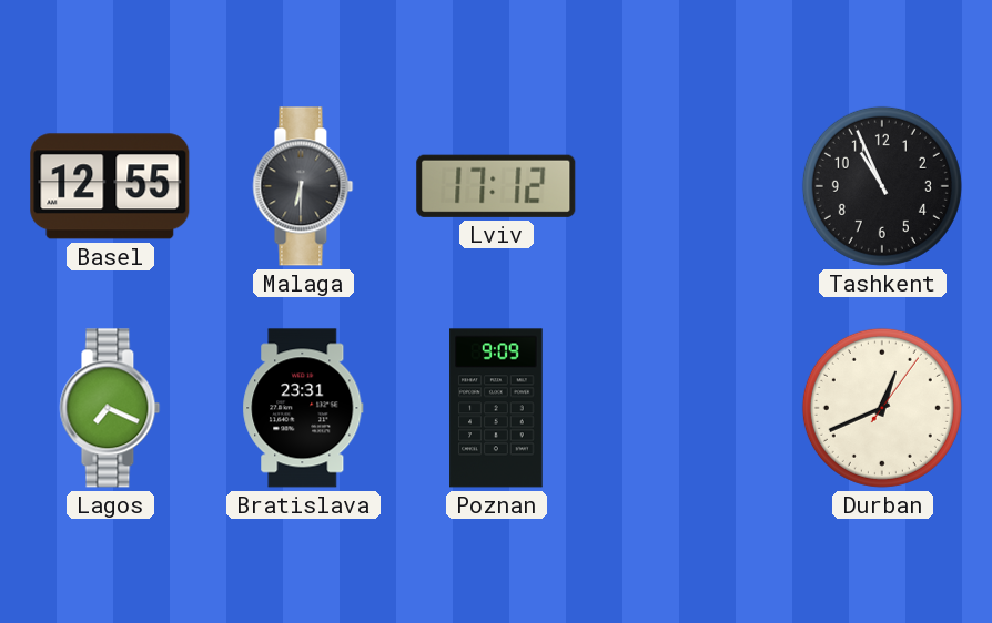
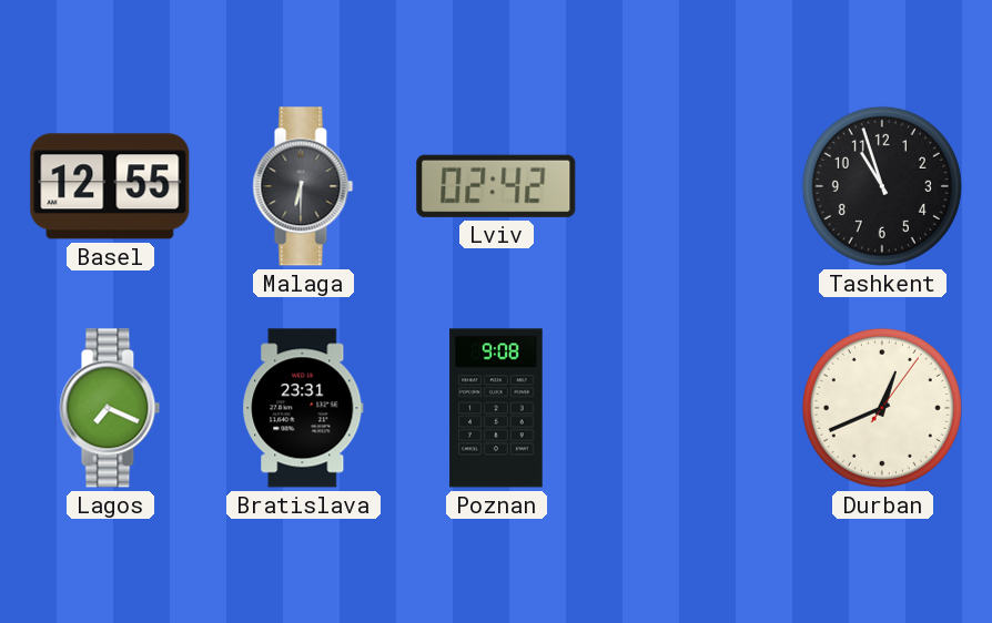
Lviv: 17:12 -> 02:42
Tashkent: 10:56 -> 10:57
Poznan: 9:09 -> 9:08
